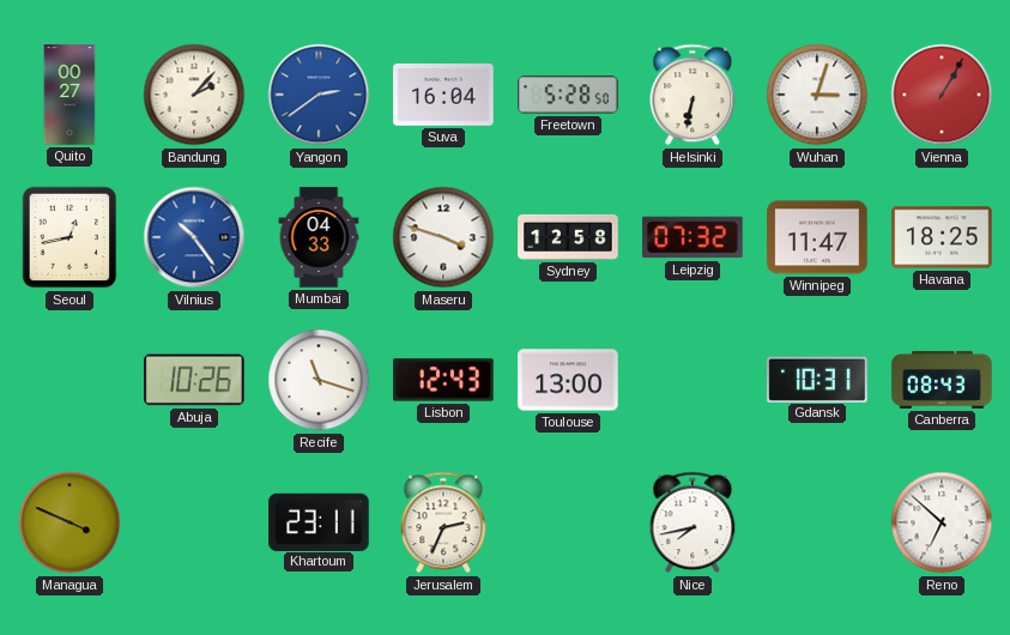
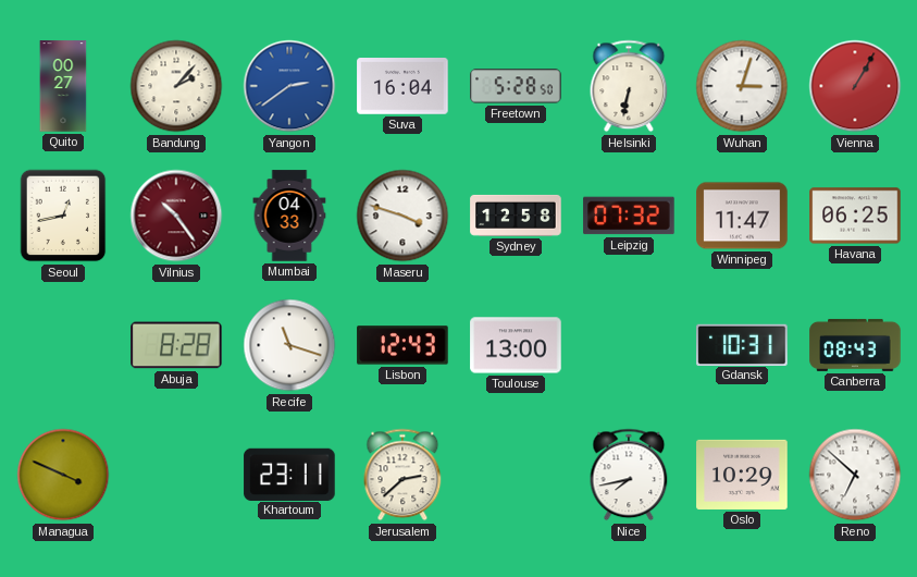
Vilnius dial: blue -> burgundy
Havana: 18:25 -> 06:25
Abuja: 10:26 -> 8:28
Jerusalem: 2:34 -> 2:38
Oslo: none -> 10:29
